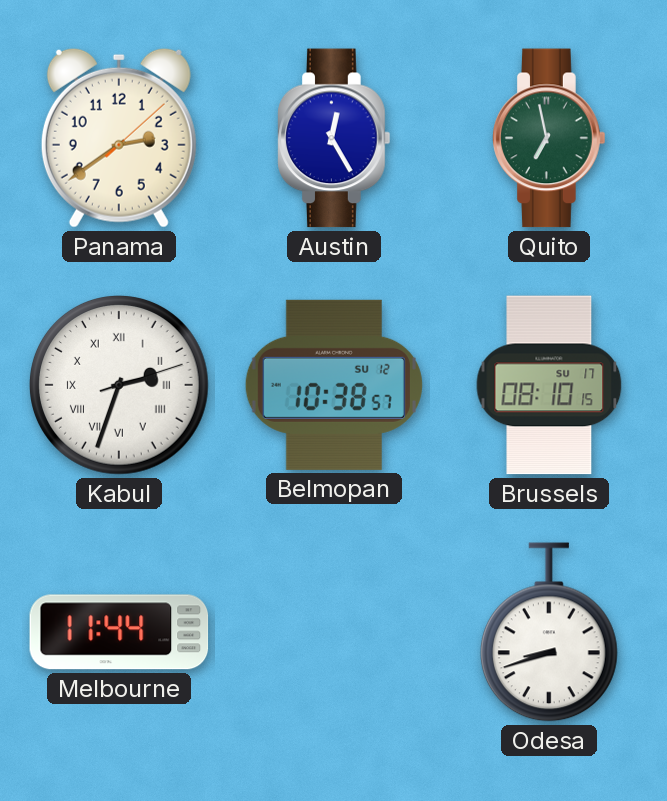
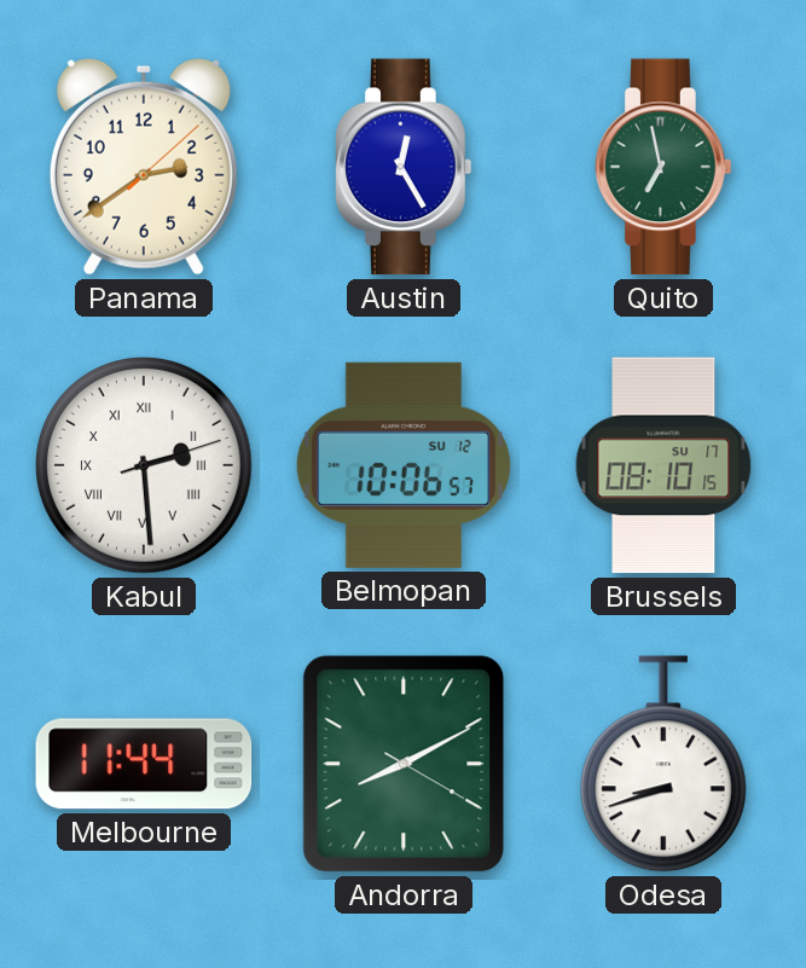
Kabul: 2:33 -> 2:29
Belmopan: 10:38 -> 10:06
Andorra: none -> 8:10
